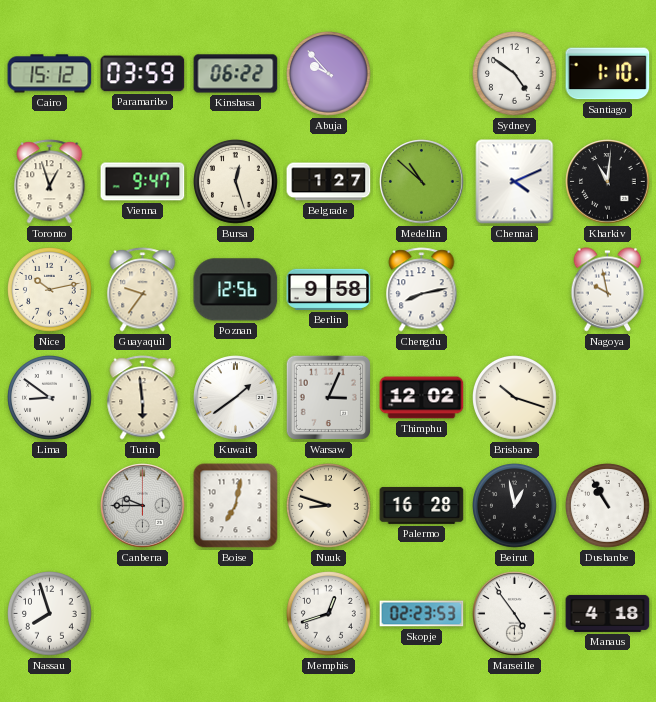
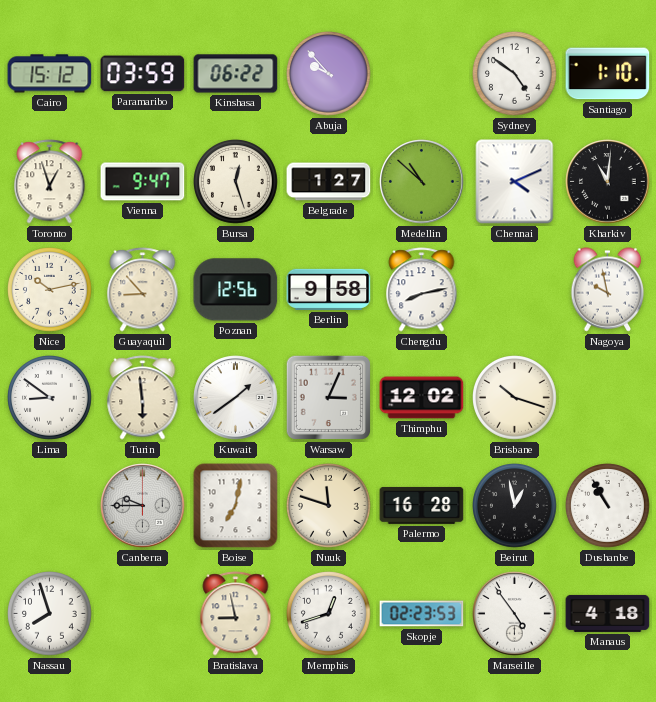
Guayaquil: 9:36 -> 8:53
Nuuk: 8:48 -> 11:48
Bratislava: none -> 8:58
